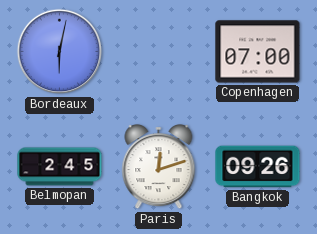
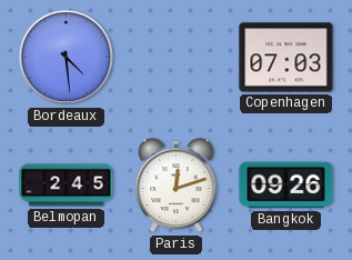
Bordeaux: 6:02 -> 4:29
Copenhagen: 07:00 -> 07:03
